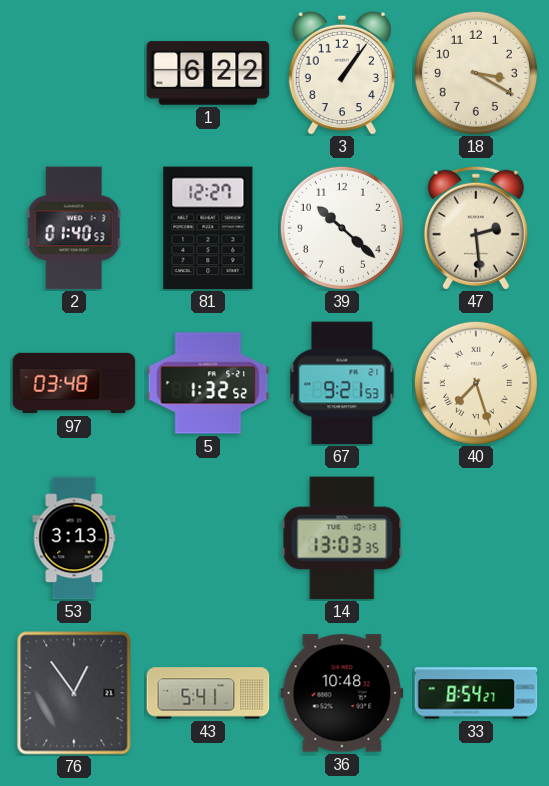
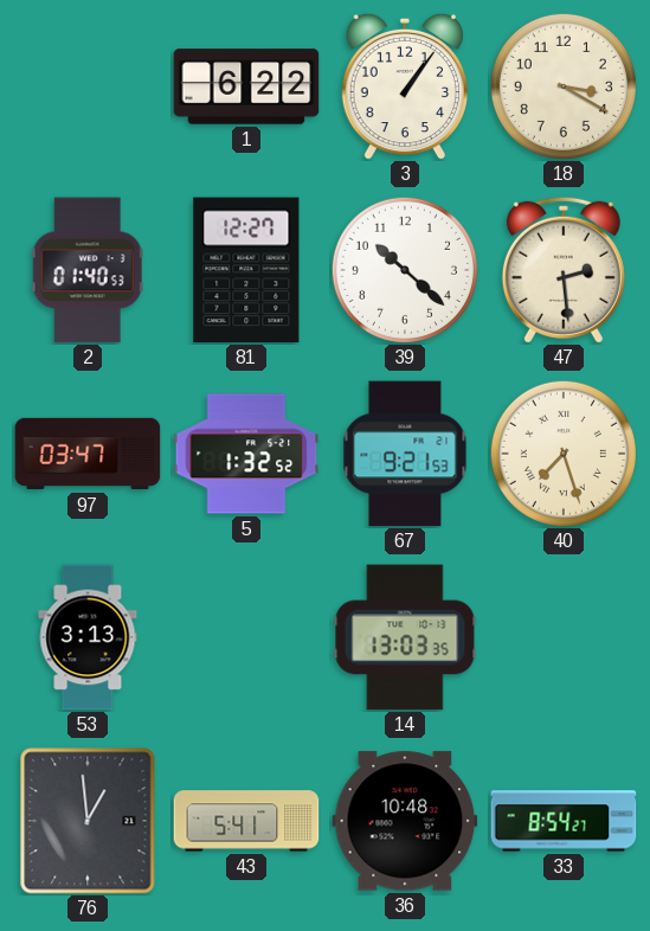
97: 03:48 -> 03:47
76: 12:54 -> 12:59
